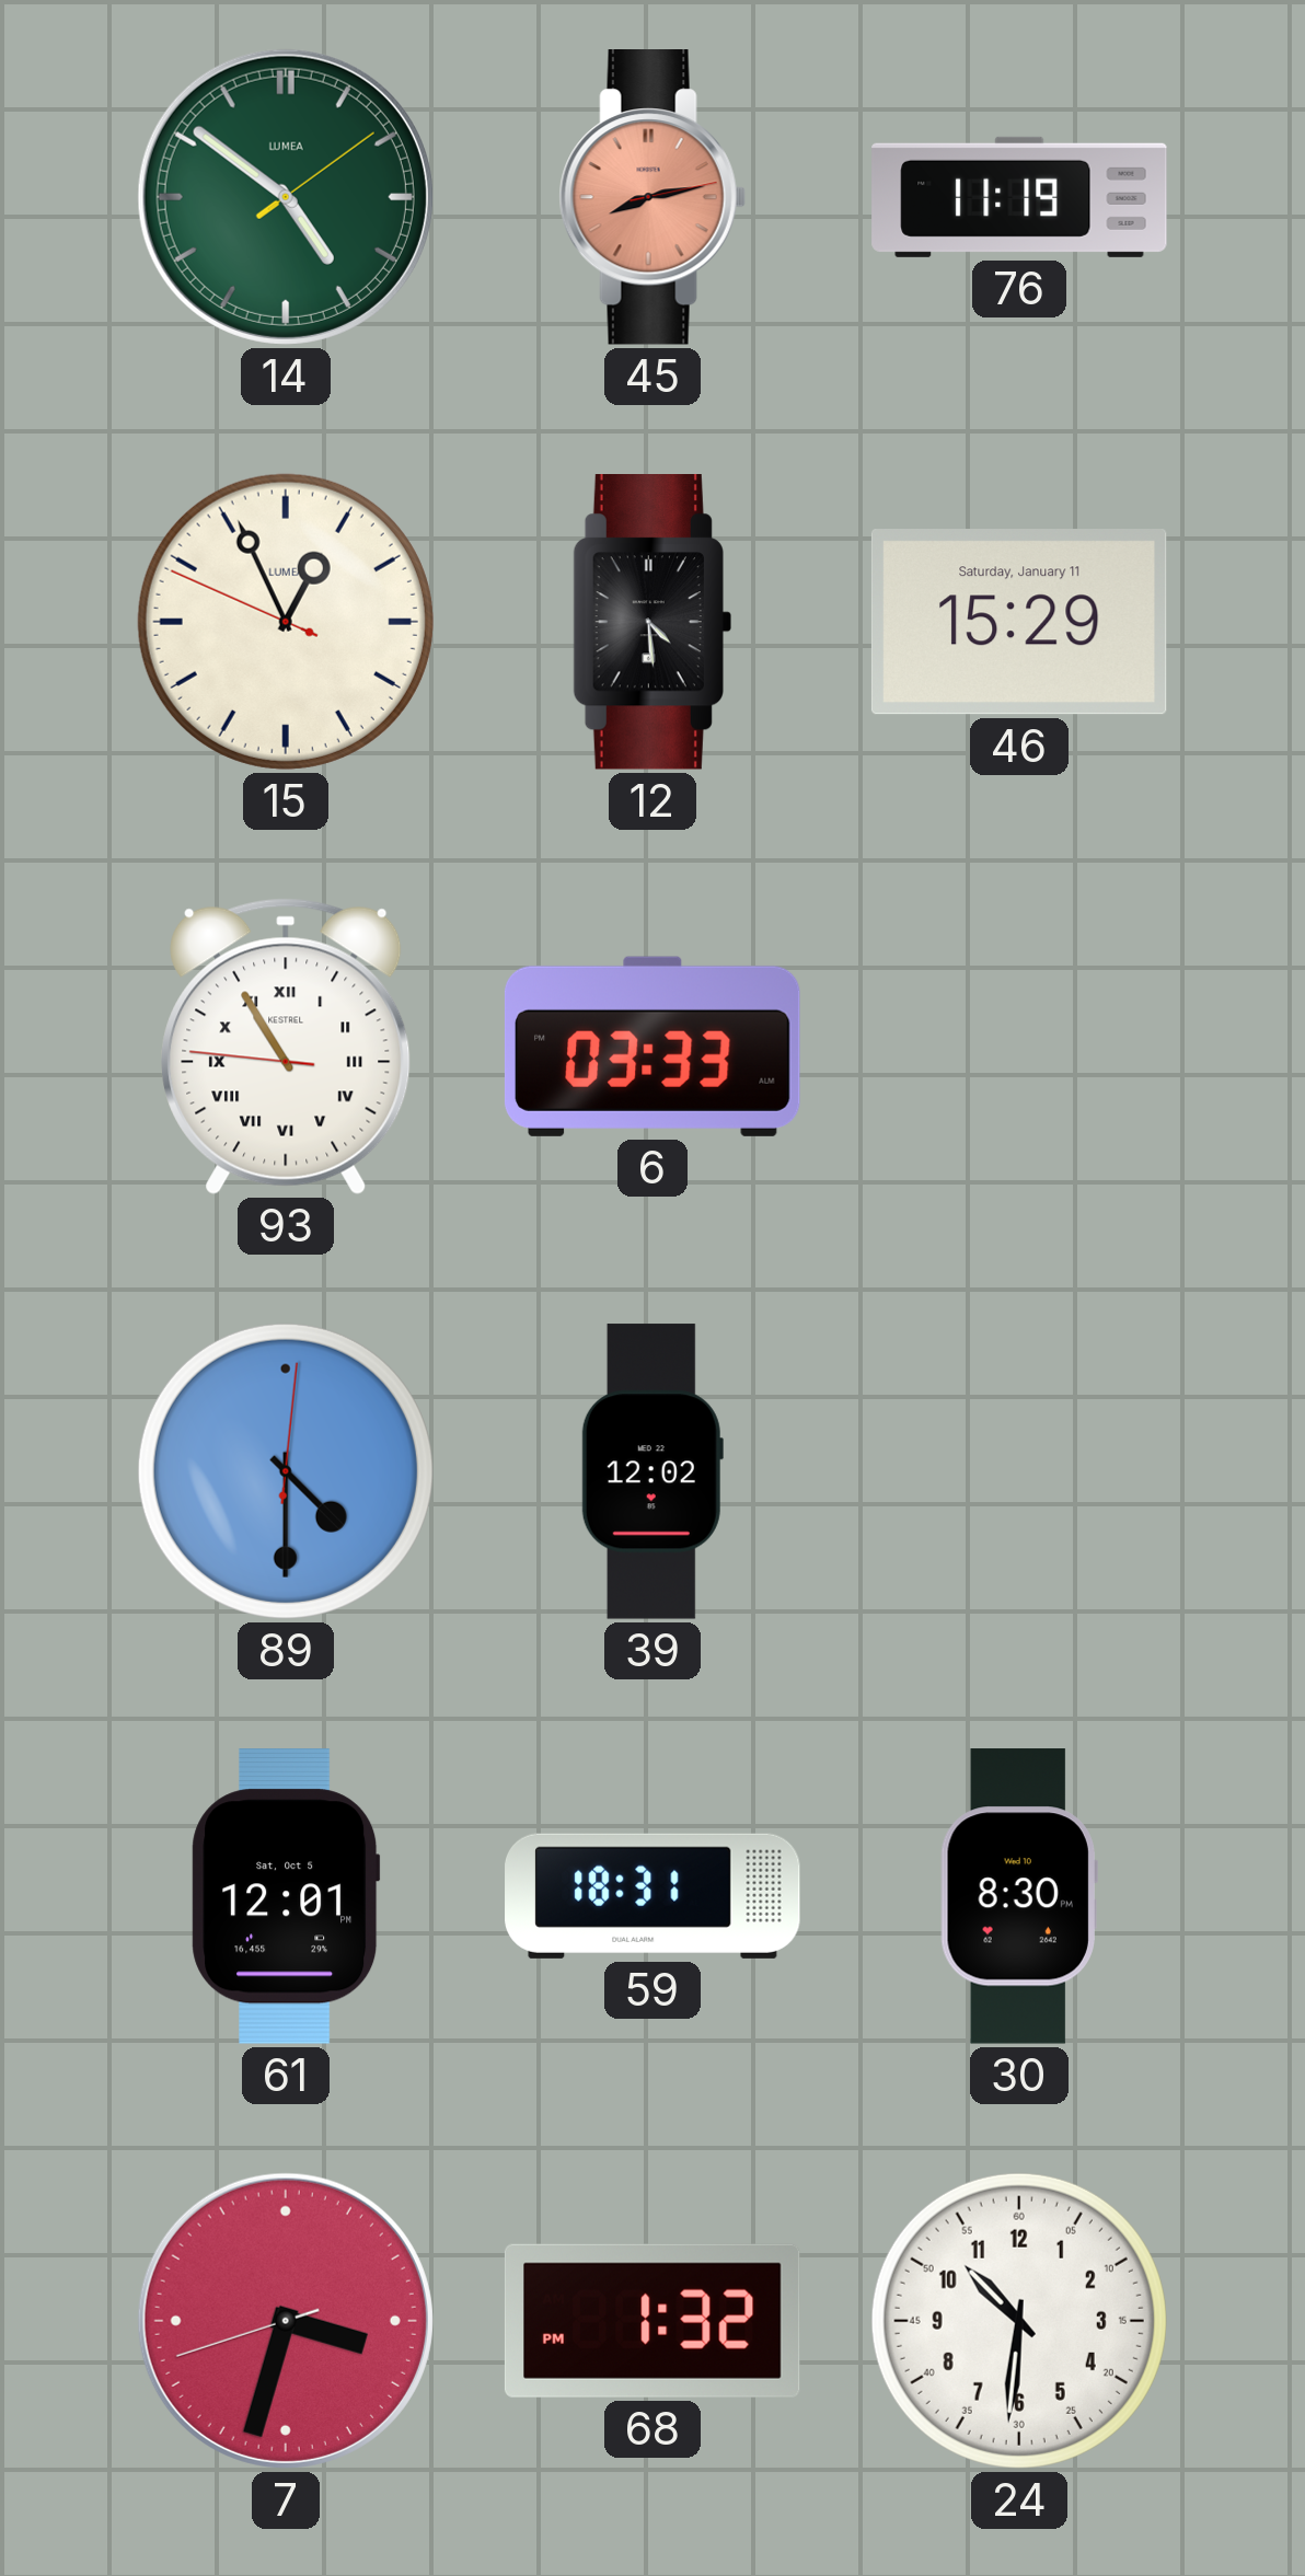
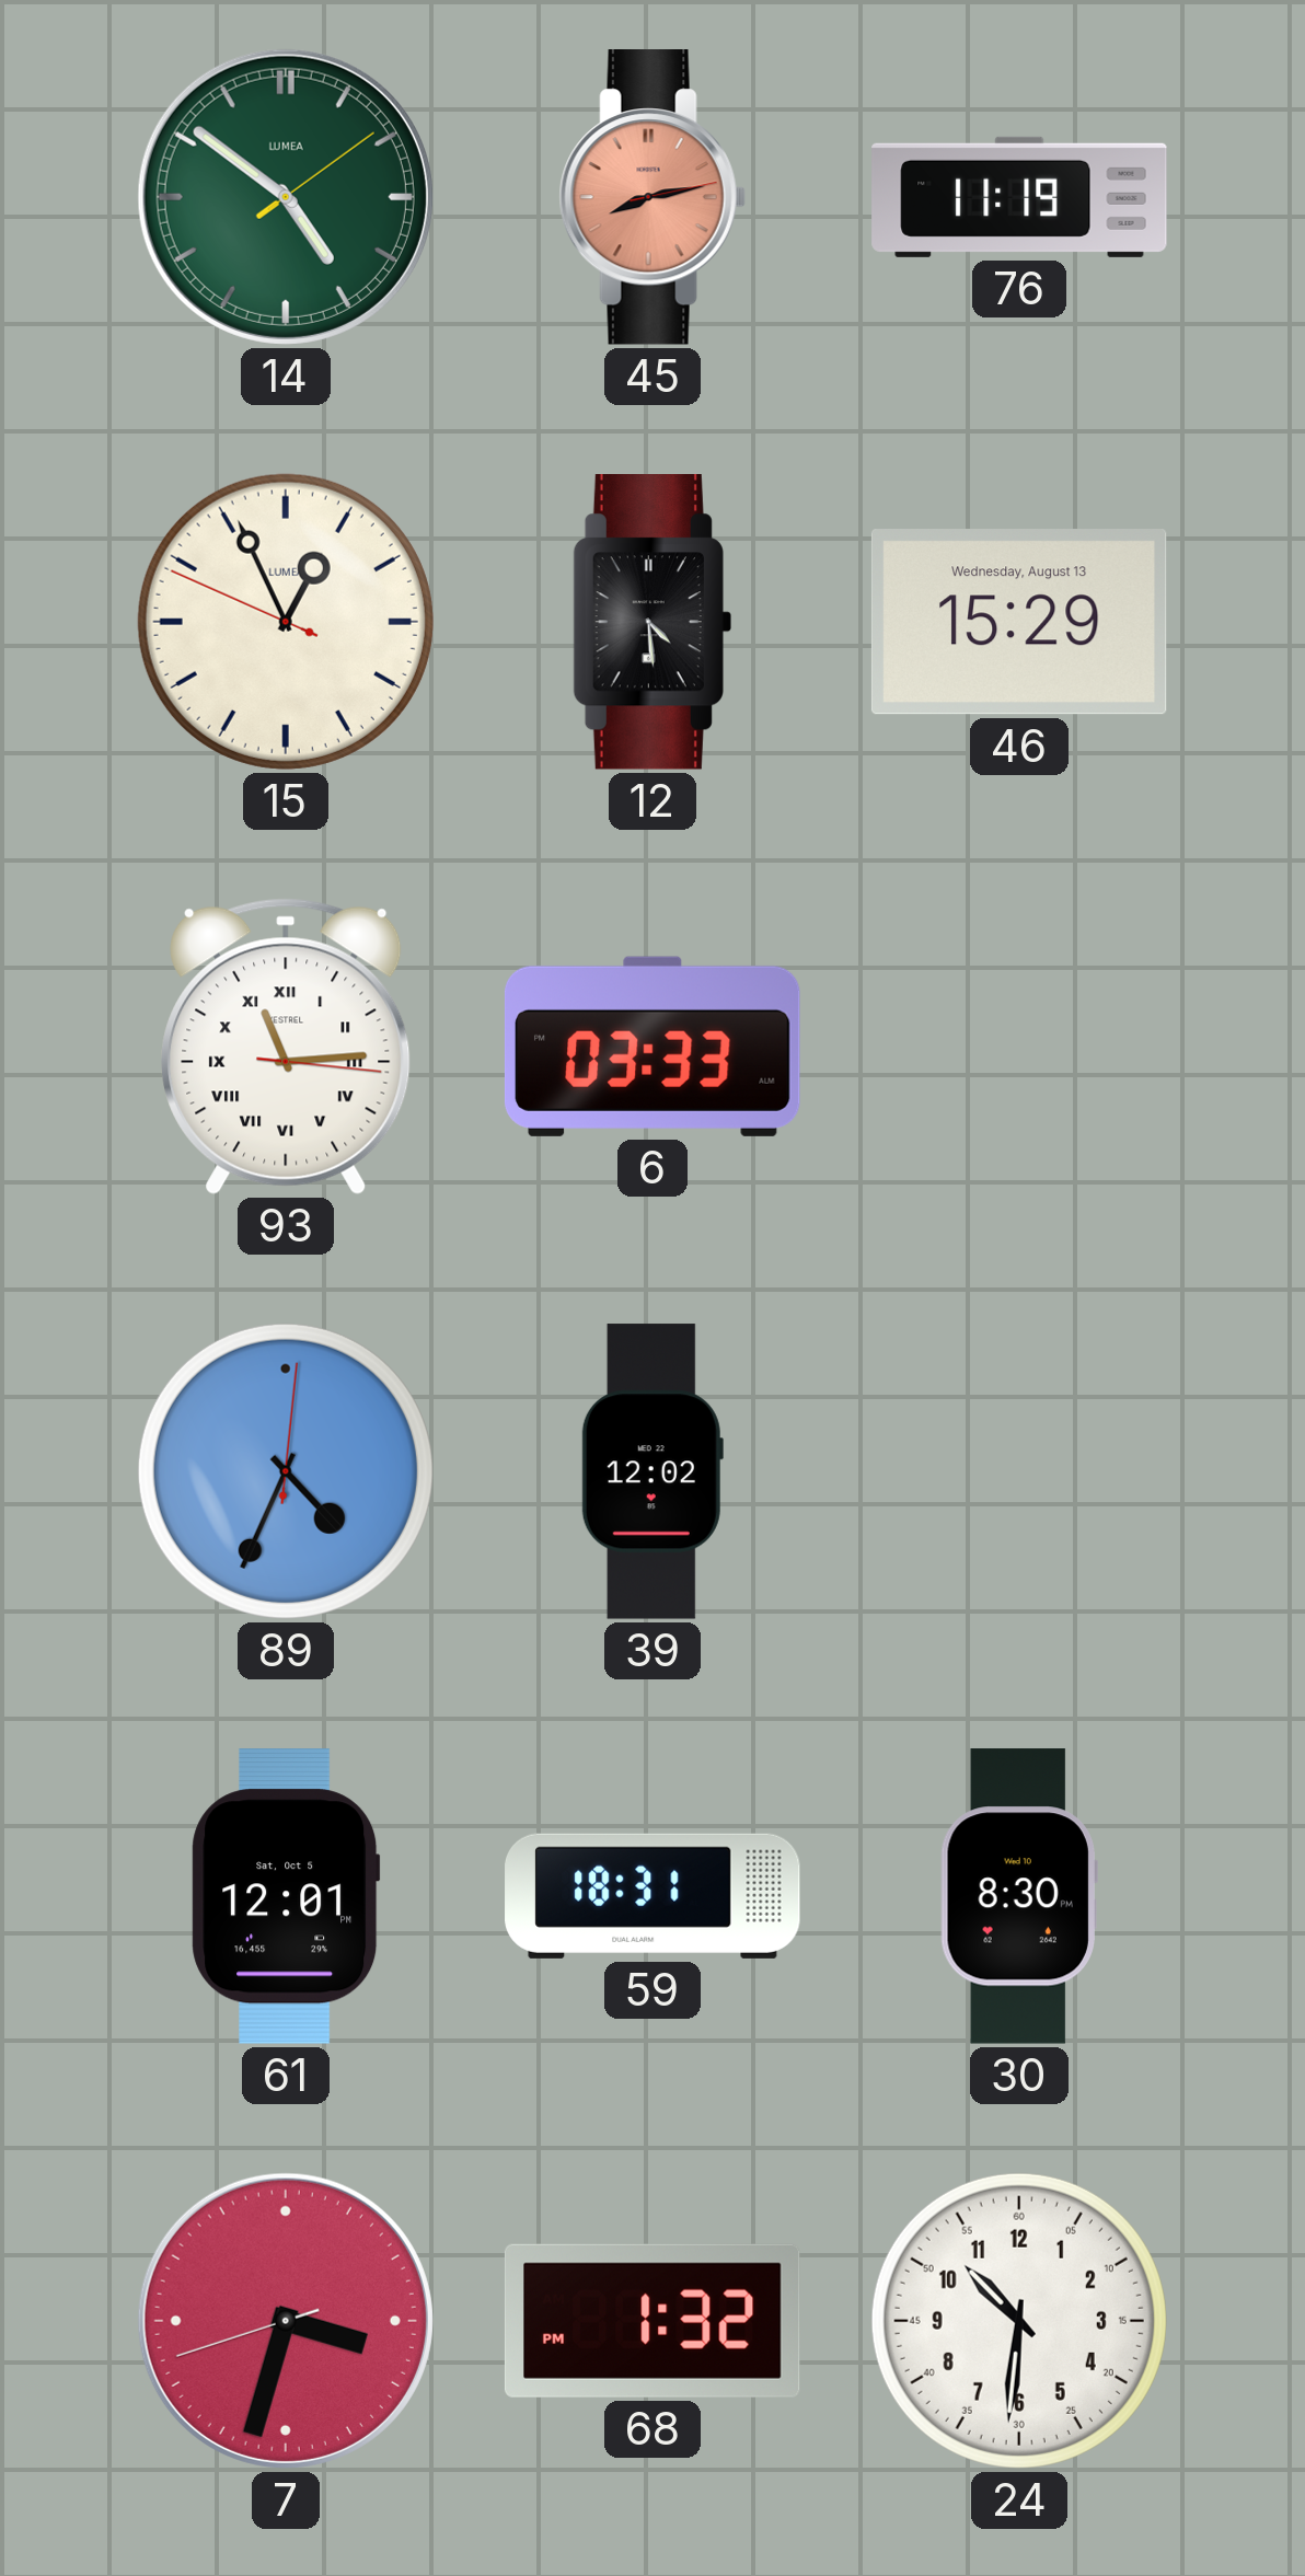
46 date: Saturday, January 11 -> Wednesday, August 13
93: 10:54 -> 11:14
89: 4:30 -> 4:34
